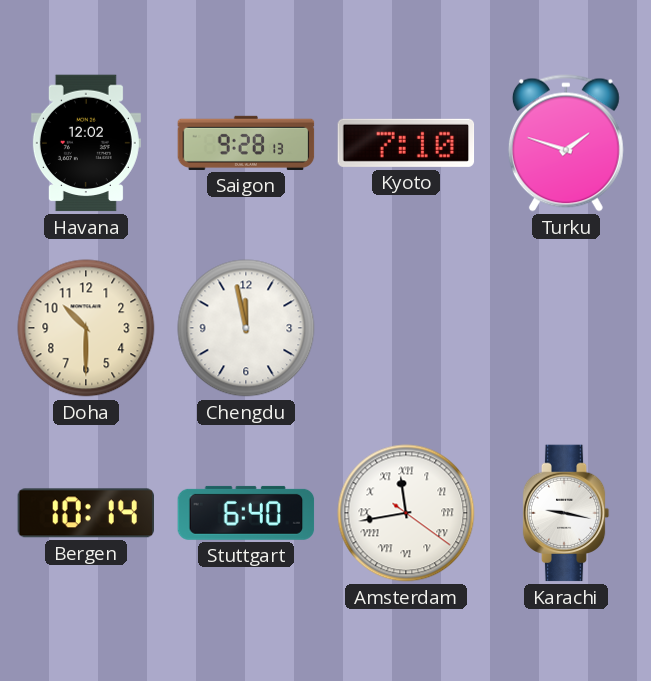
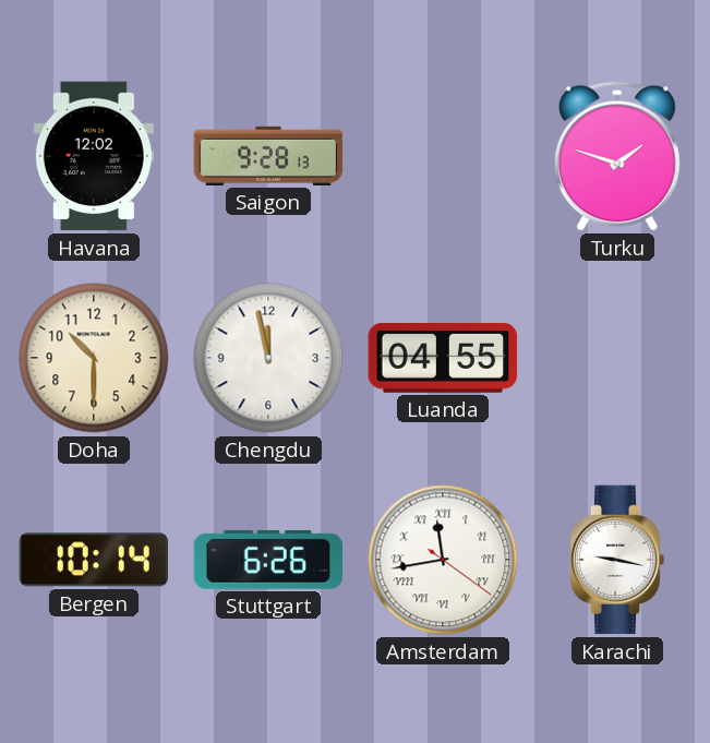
Kyoto: 7:10 -> none
Luanda: none -> 04:55
Stuttgart: 6:40 -> 6:26
